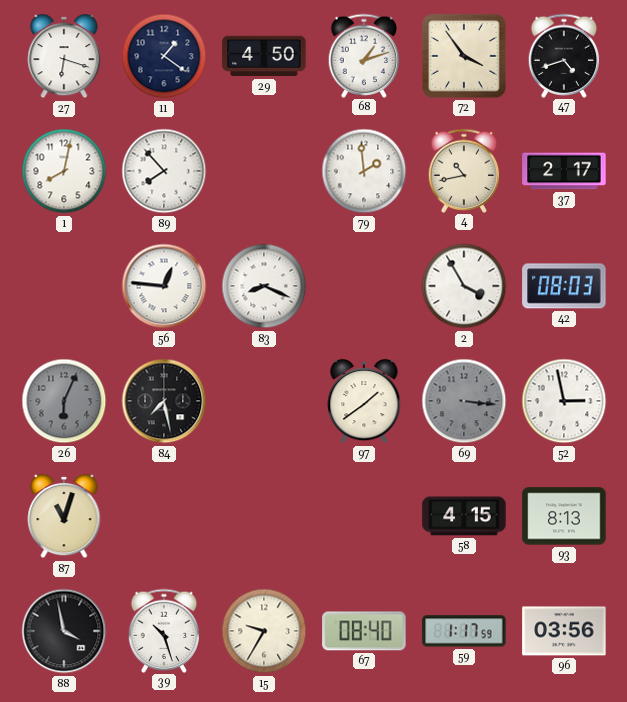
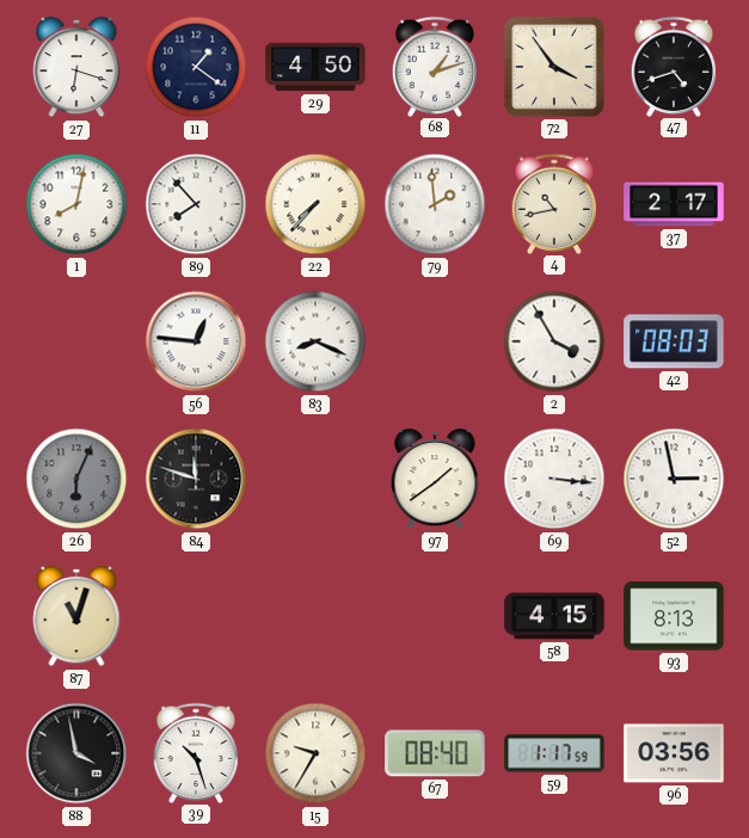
22: none -> 7:37
84: 7:28 -> 11:48
69 dial: grey -> white
